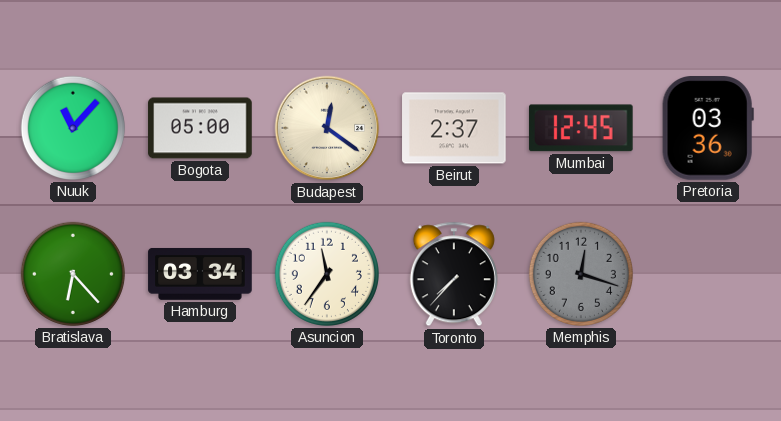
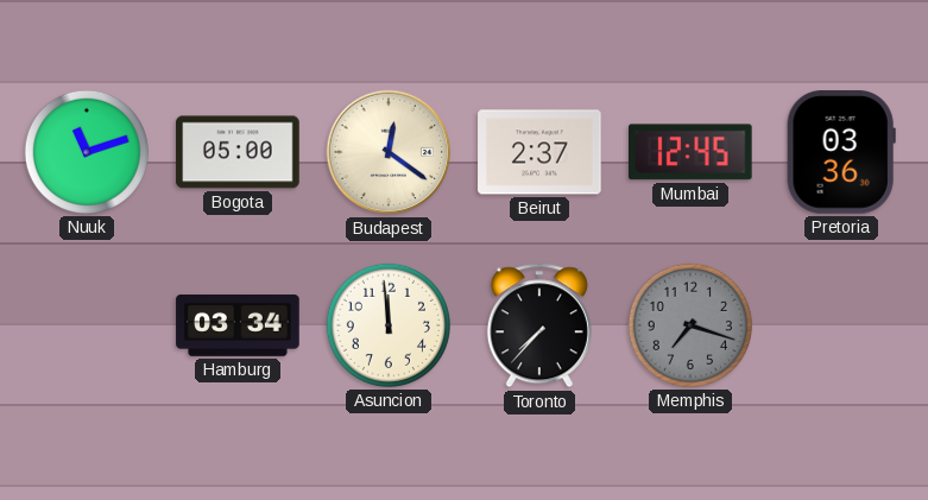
Nuuk: 11:07 -> 11:12
Bratislava: 6:23 -> none
Asuncion: 11:36 -> 11:59
Memphis: 12:18 -> 7:18
